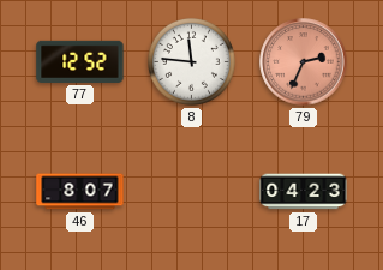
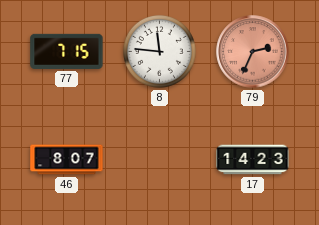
77: 12:52 -> 7:15
17: 04:23 -> 14:23
